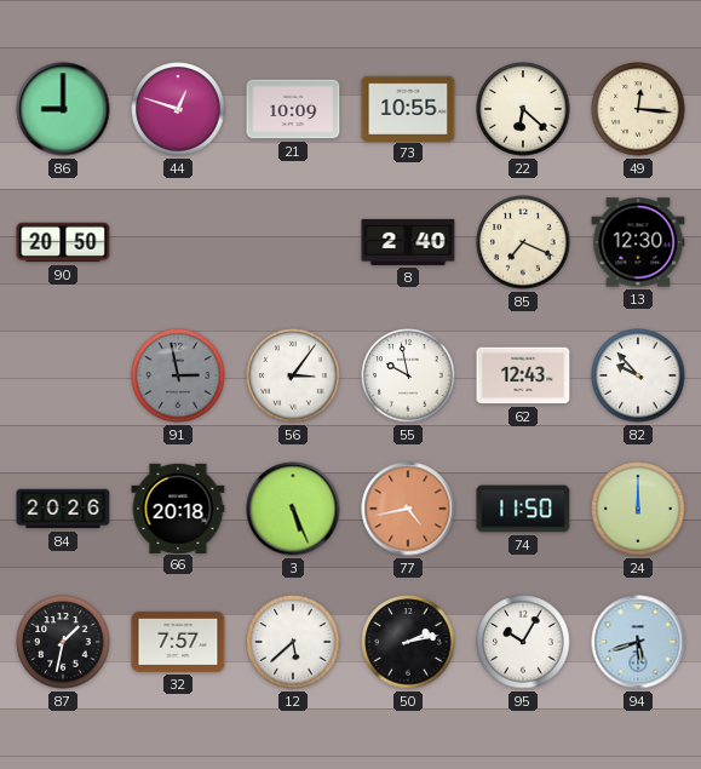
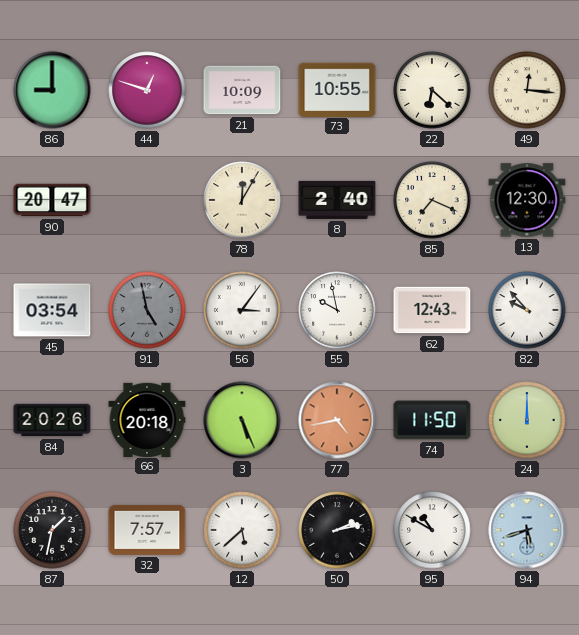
90: 20:50 -> 20:47
78: none -> 12:05
45: none -> 03:54
91: 2:58 -> 4:58
95: 10:05 -> 10:50
